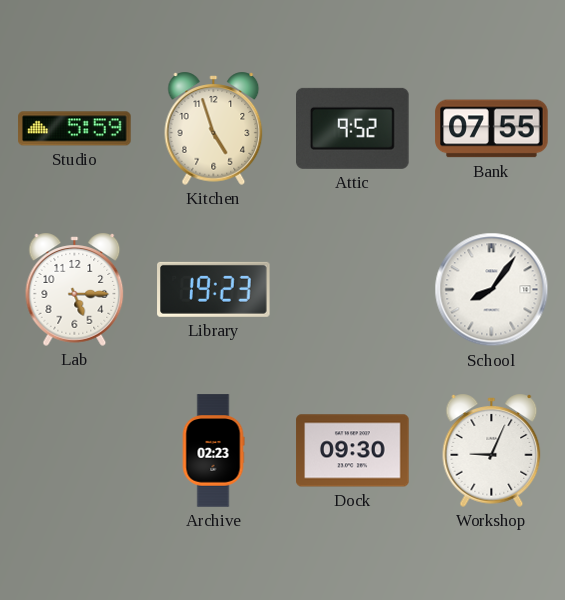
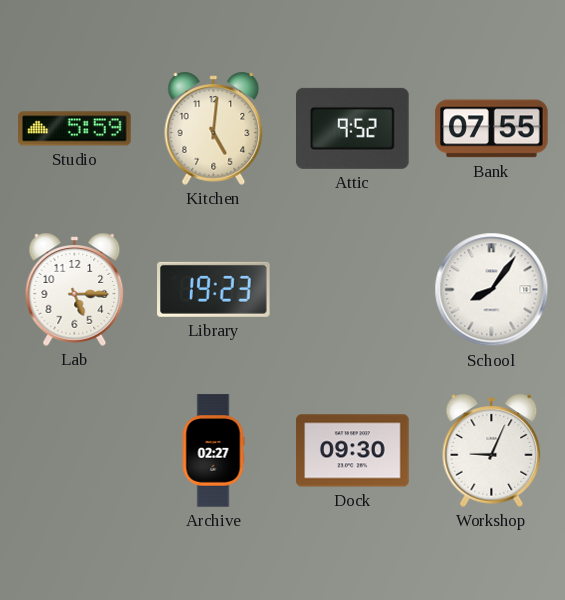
Kitchen: 4:57 -> 5:01
Archive: 02:23 -> 02:27
